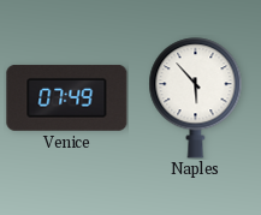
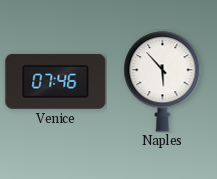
Venice: 07:49 -> 07:46
